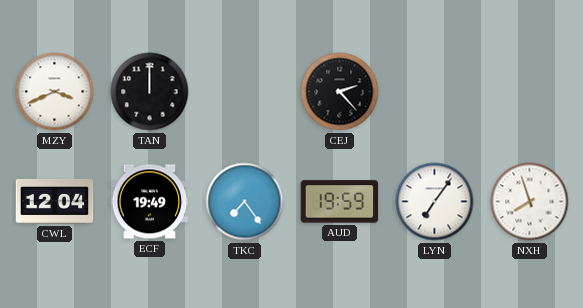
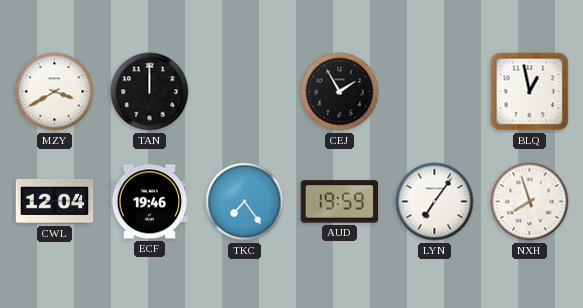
MZY: 3:41 -> 3:40
CEJ: 2:23 -> 1:55
BLQ: none -> 12:58
ECF: 19:49 -> 19:46
